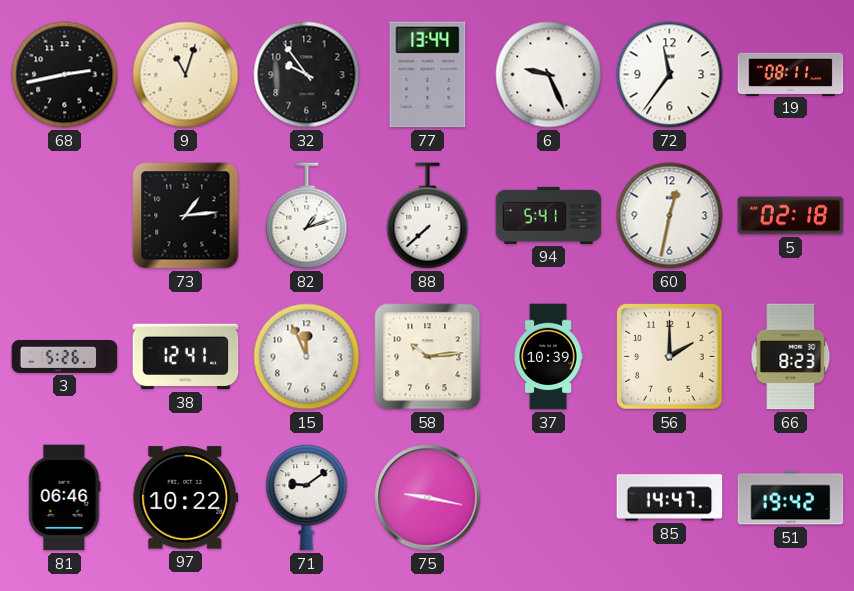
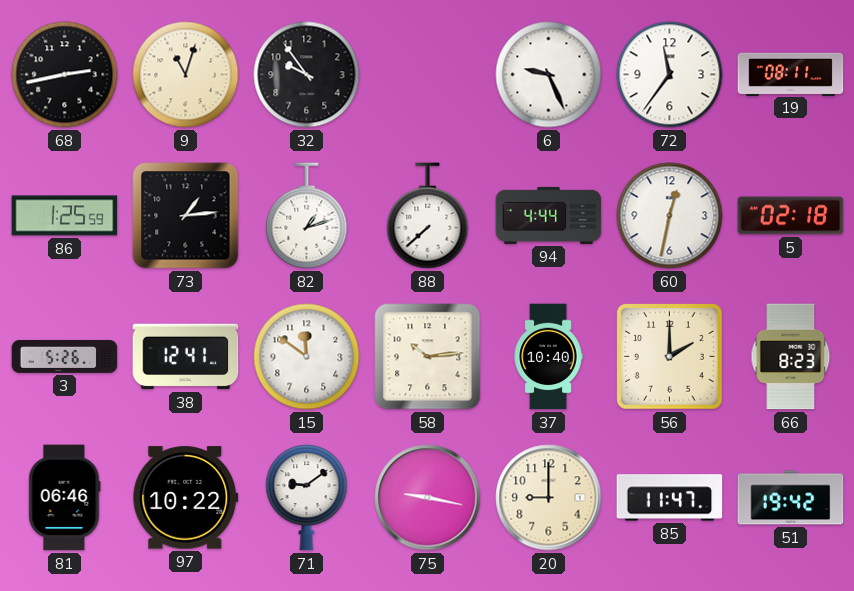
77: 13:44 -> none
86: none -> 1:25
94: 5:41 -> 4:44
15: 11:56 -> 11:51
37: 10:39 -> 10:40
20: none -> 9:00
85: 14:47 -> 11:47
